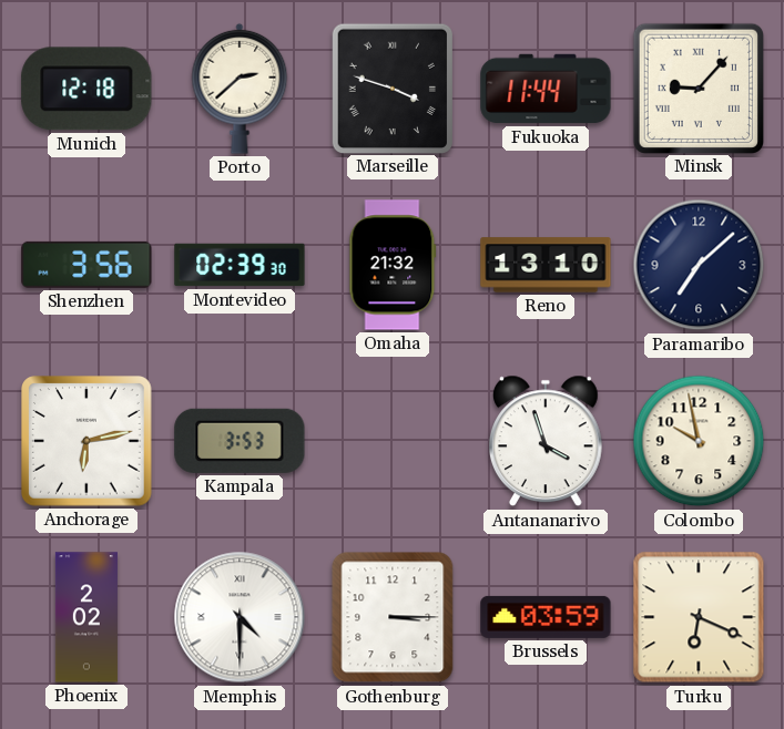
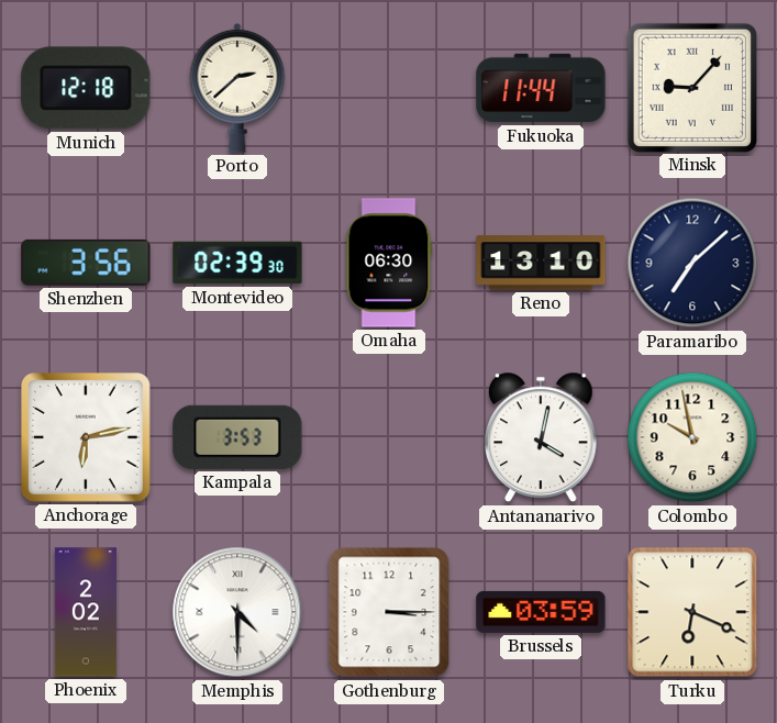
Marseille: 3:48 -> none
Omaha: 21:32 -> 06:30
Antananarivo: 3:57 -> 4:02
